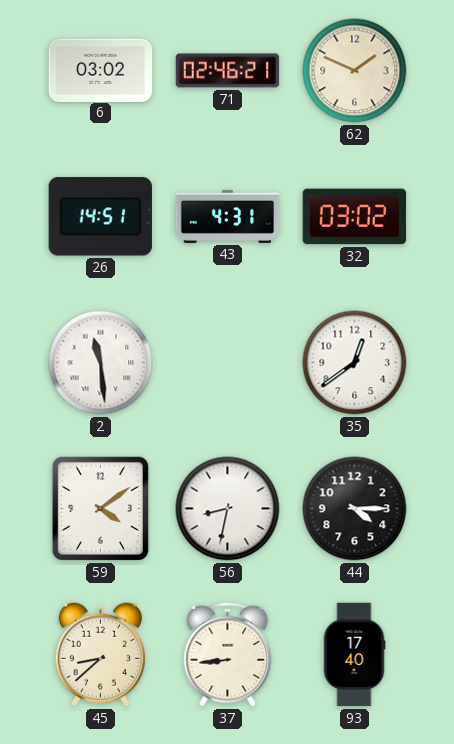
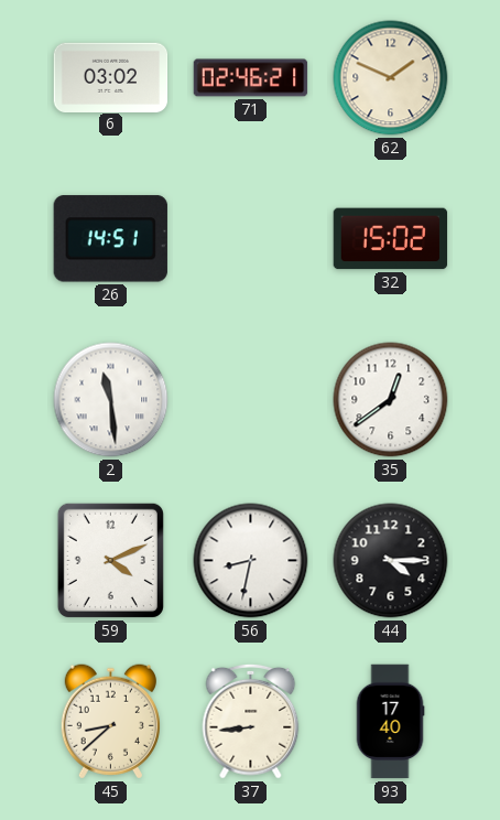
43: 4:31 -> none
32: 03:02 -> 15:02
59: 4:09 -> 4:11
